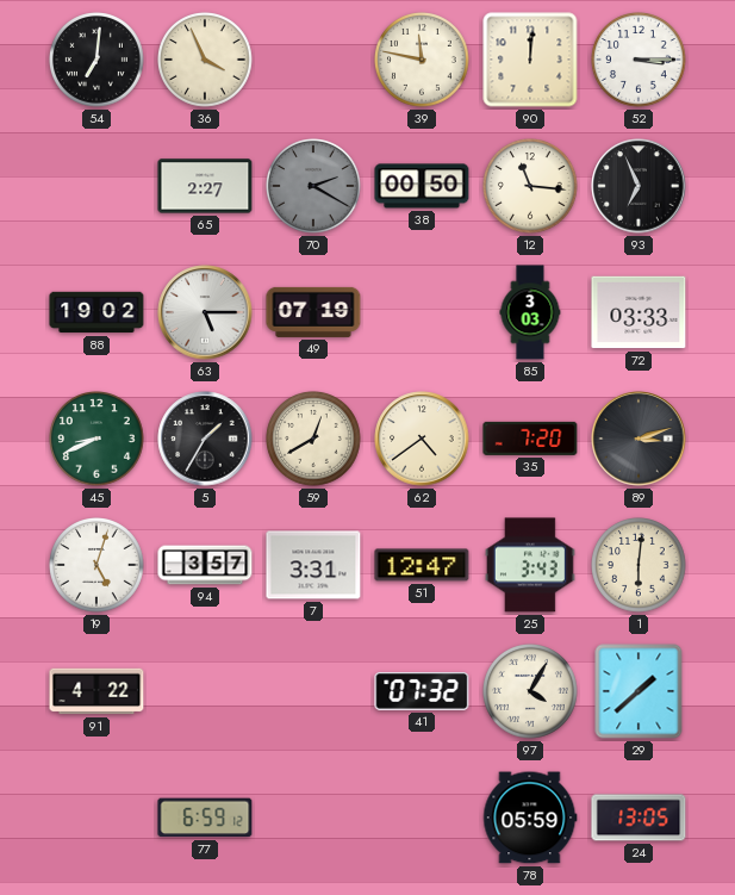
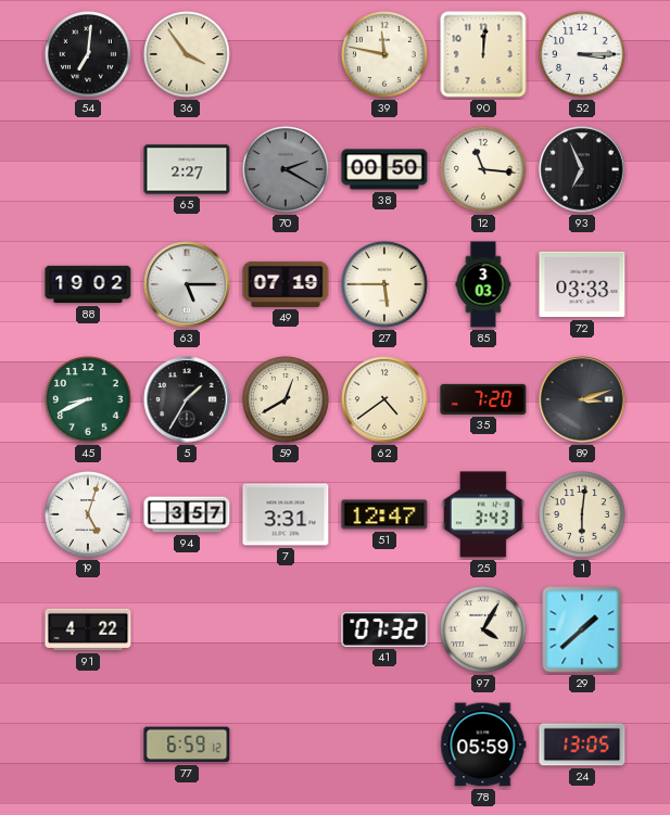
36: 3:56 -> 3:54
27: none -> 5:45
